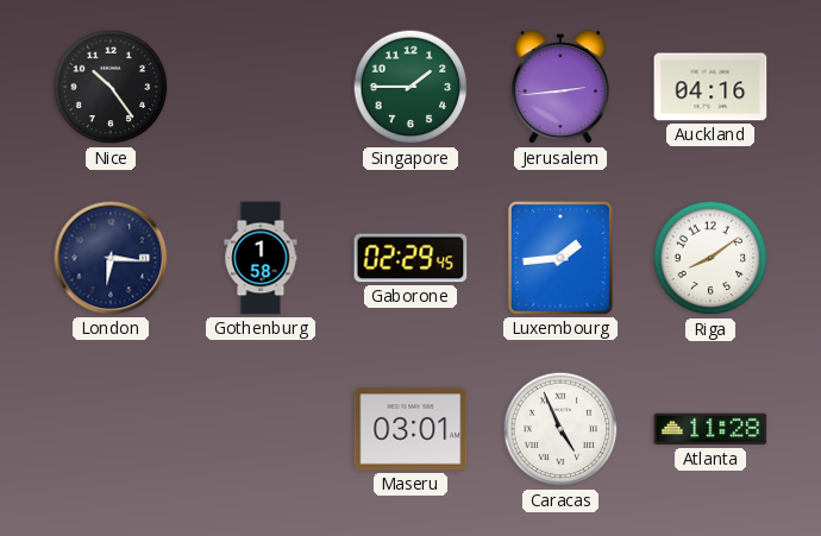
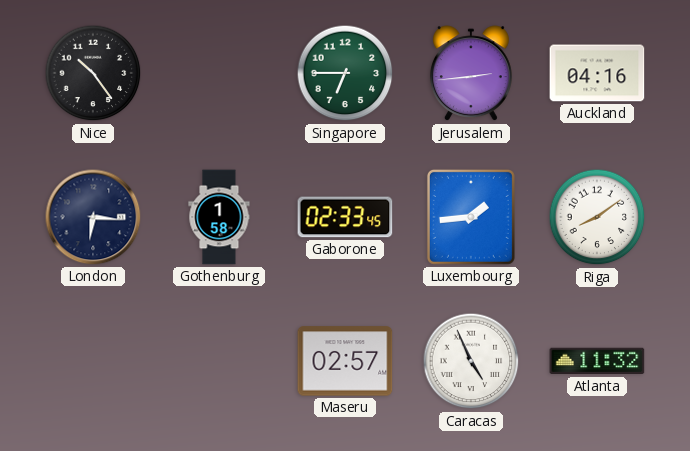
Singapore: 1:45 -> 6:45
Gaborone: 02:29 -> 02:33
Maseru: 03:01 -> 02:57
Atlanta: 11:28 -> 11:32
